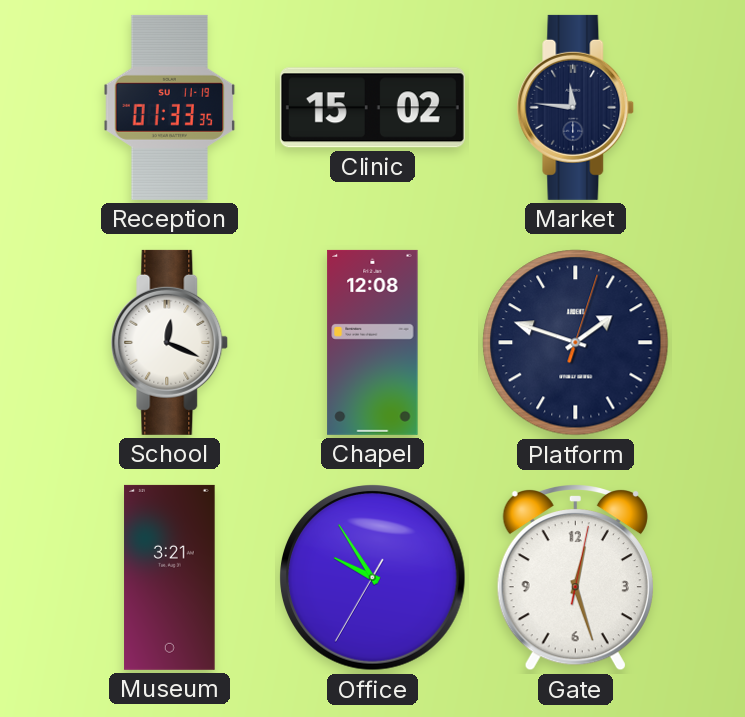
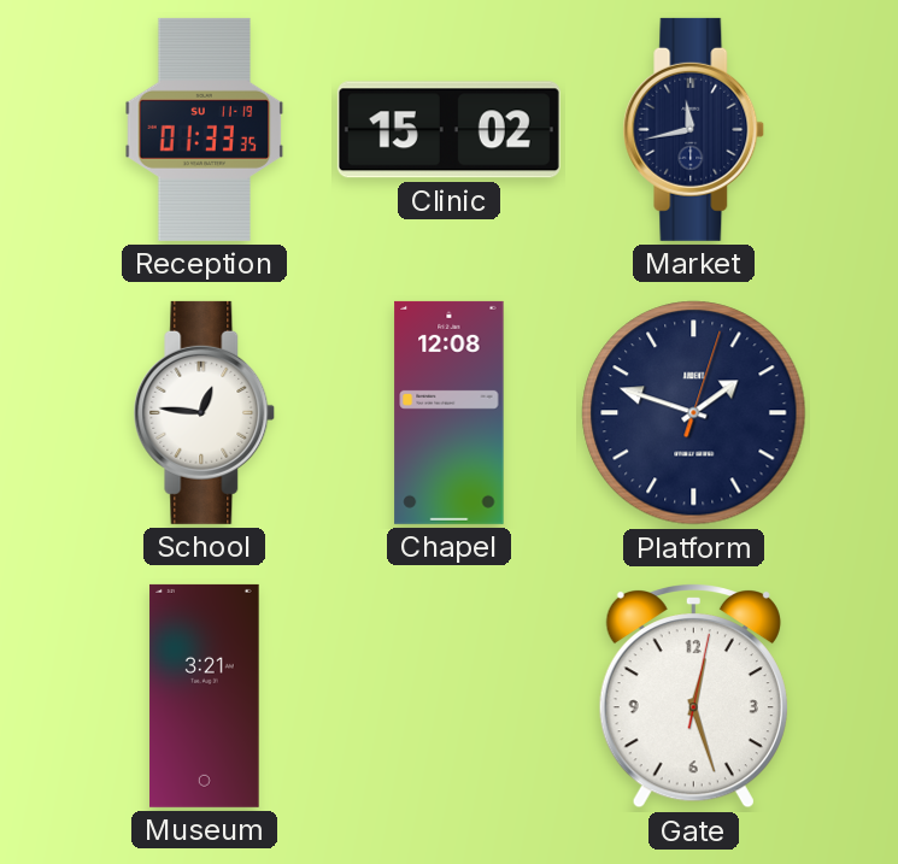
Market: 11:46 -> 11:43
School: 12:19 -> 12:46
Office: 9:54 -> none
